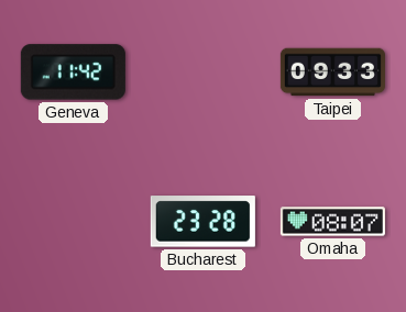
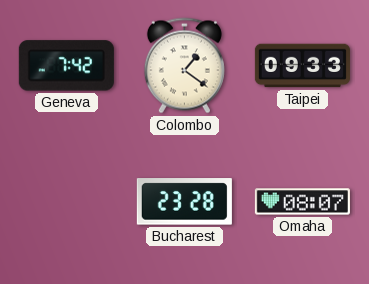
Geneva: 11:42 -> 7:42
Colombo: none -> 1:21
